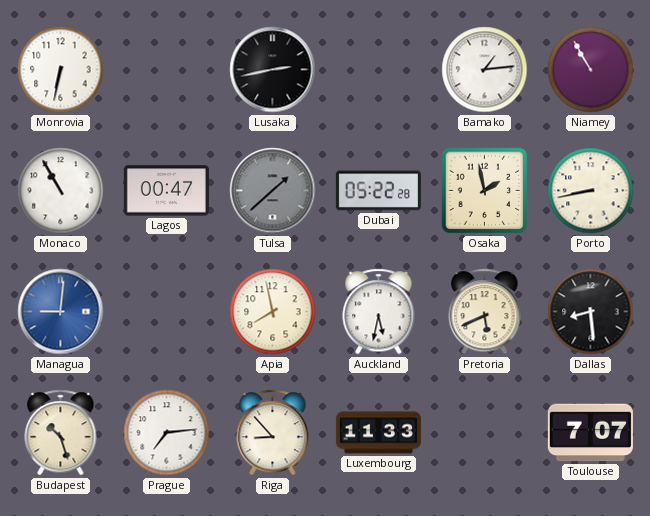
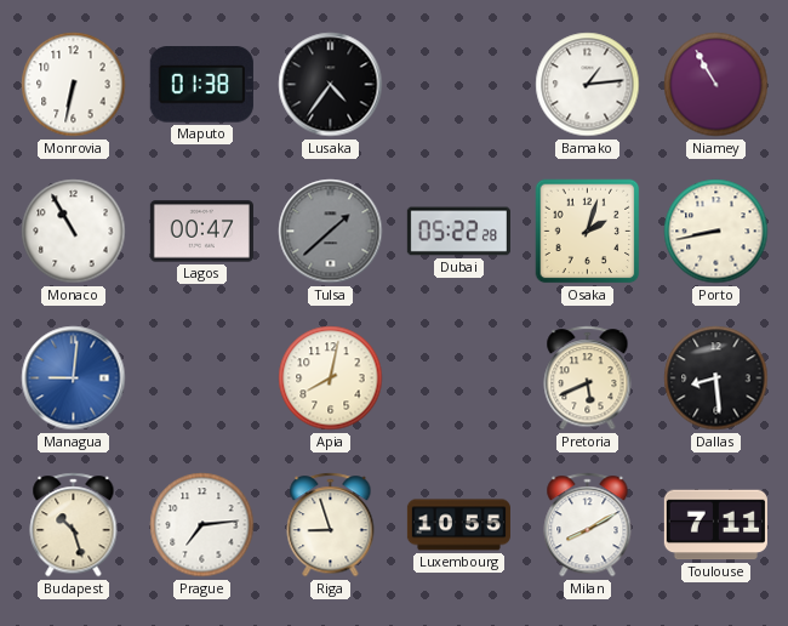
Maputo: none -> 01:38
Lusaka: 2:43 -> 4:36
Osaka: 1:58 -> 2:03
Apia: 7:58 -> 8:02
Auckland: 5:32 -> none
Riga: 8:53 -> 8:57
Luxembourg: 11:33 -> 10:55
Milan: none -> 8:10
Toulouse: 7:07 -> 7:11
